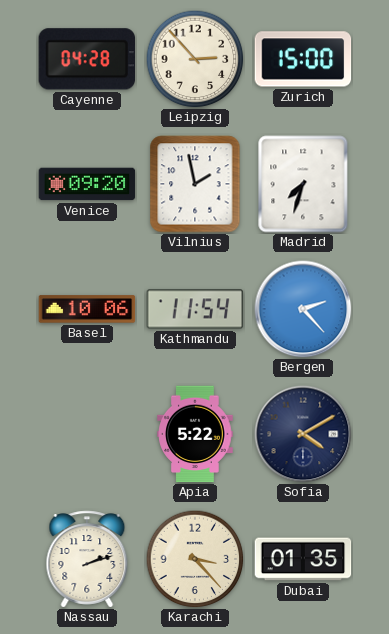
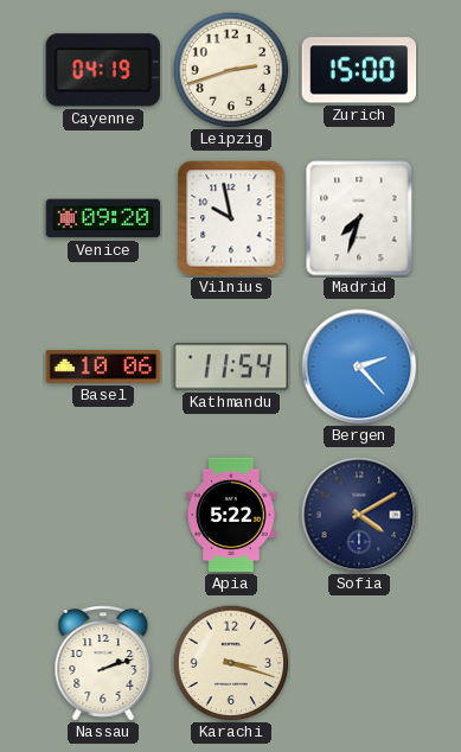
Cayenne: 04:28 -> 04:19
Leipzig: 2:53 -> 2:42
Vilnius: 1:58 -> 9:58
Karachi: 3:23 -> 3:18
Dubai: 01:35 -> none
